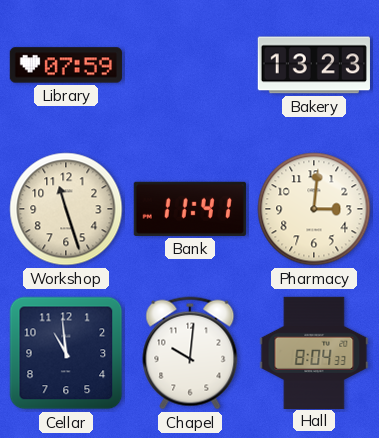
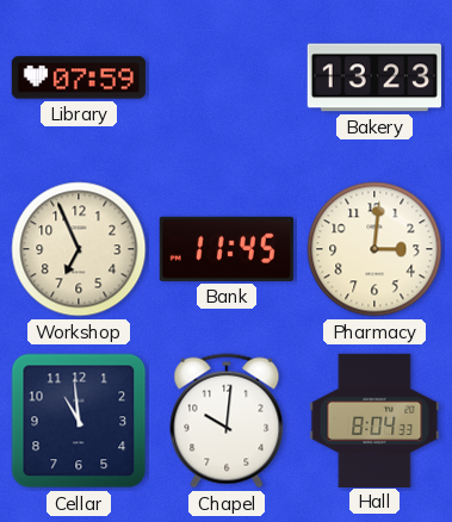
Workshop: 11:27 -> 6:56
Bank: 11:41 -> 11:45
